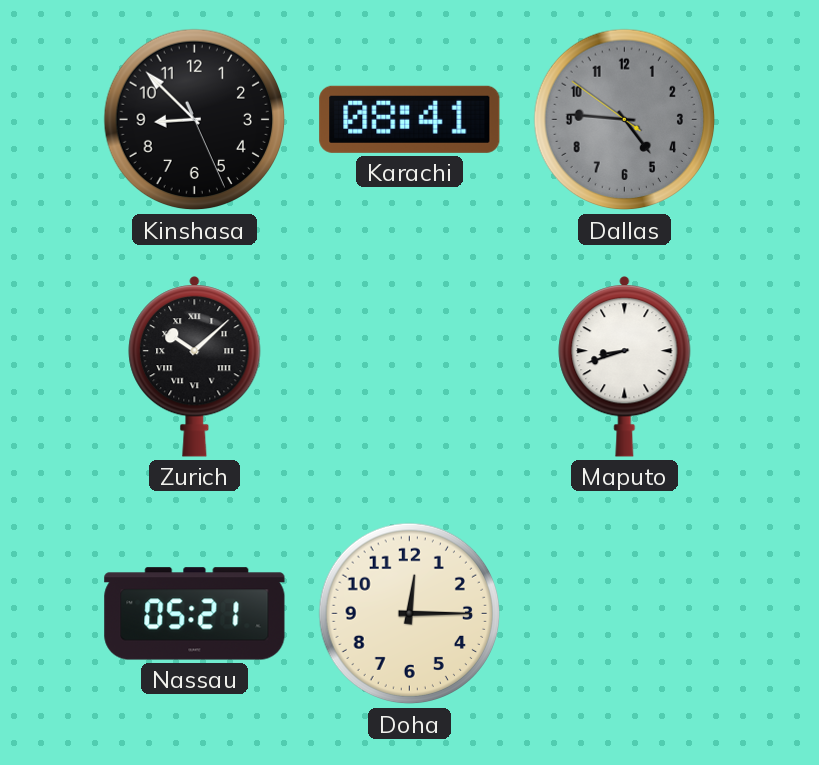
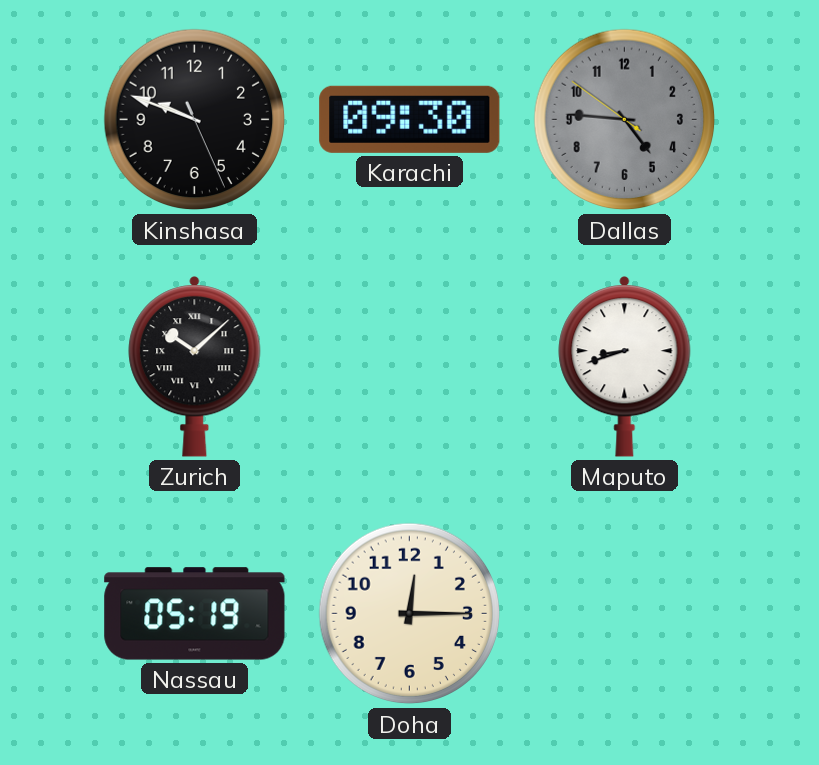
Kinshasa: 8:52 -> 9:48
Karachi: 08:41 -> 09:30
Nassau: 05:21 -> 05:19
